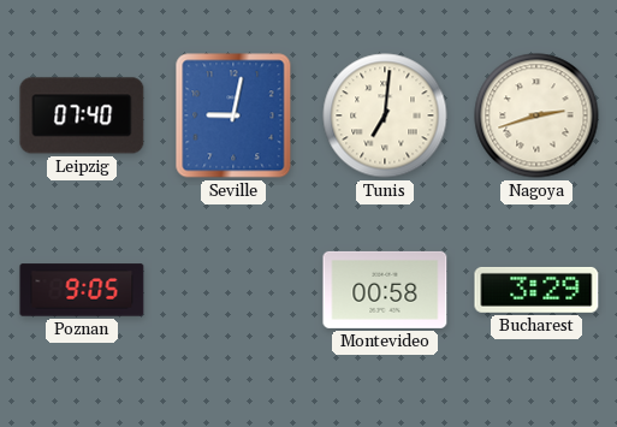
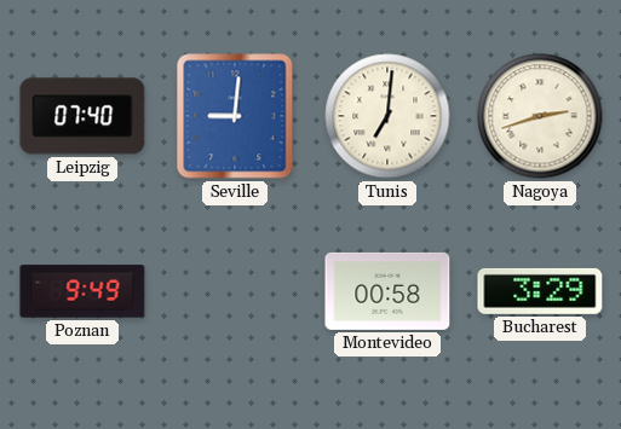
Seville: 9:02 -> 9:01
Poznan: 9:05 -> 9:49
